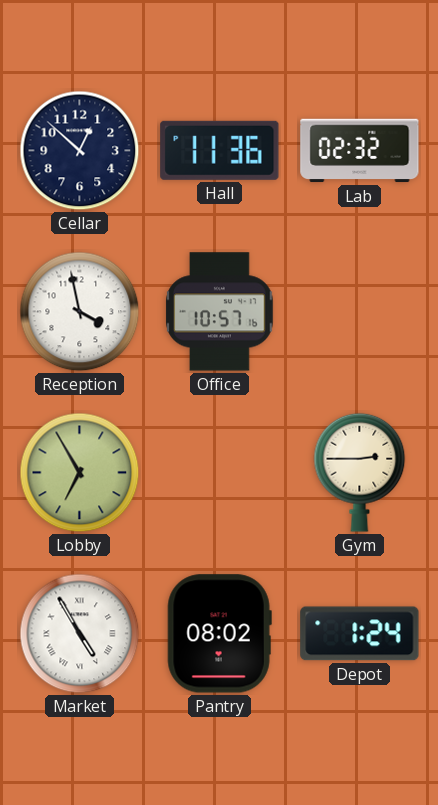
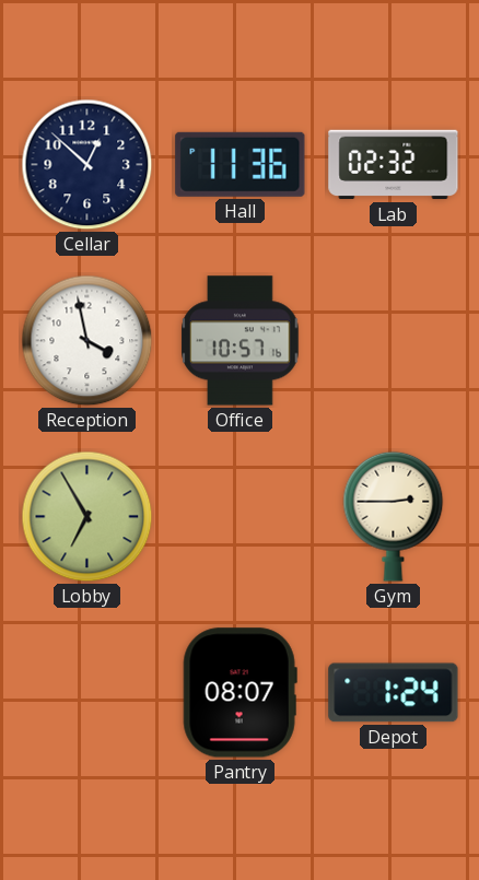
Market: 4:55 -> none
Pantry: 08:02 -> 08:07
